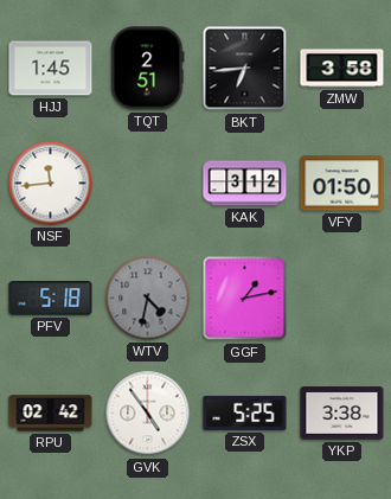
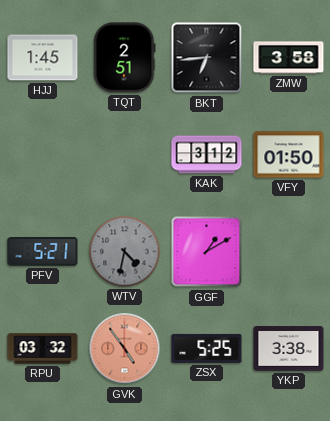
NSF: 11:44 -> none
PFV: 5:18 -> 5:21
GGF: 1:13 -> 1:10
RPU: 02:42 -> 03:32
GVK dial: white -> salmon
